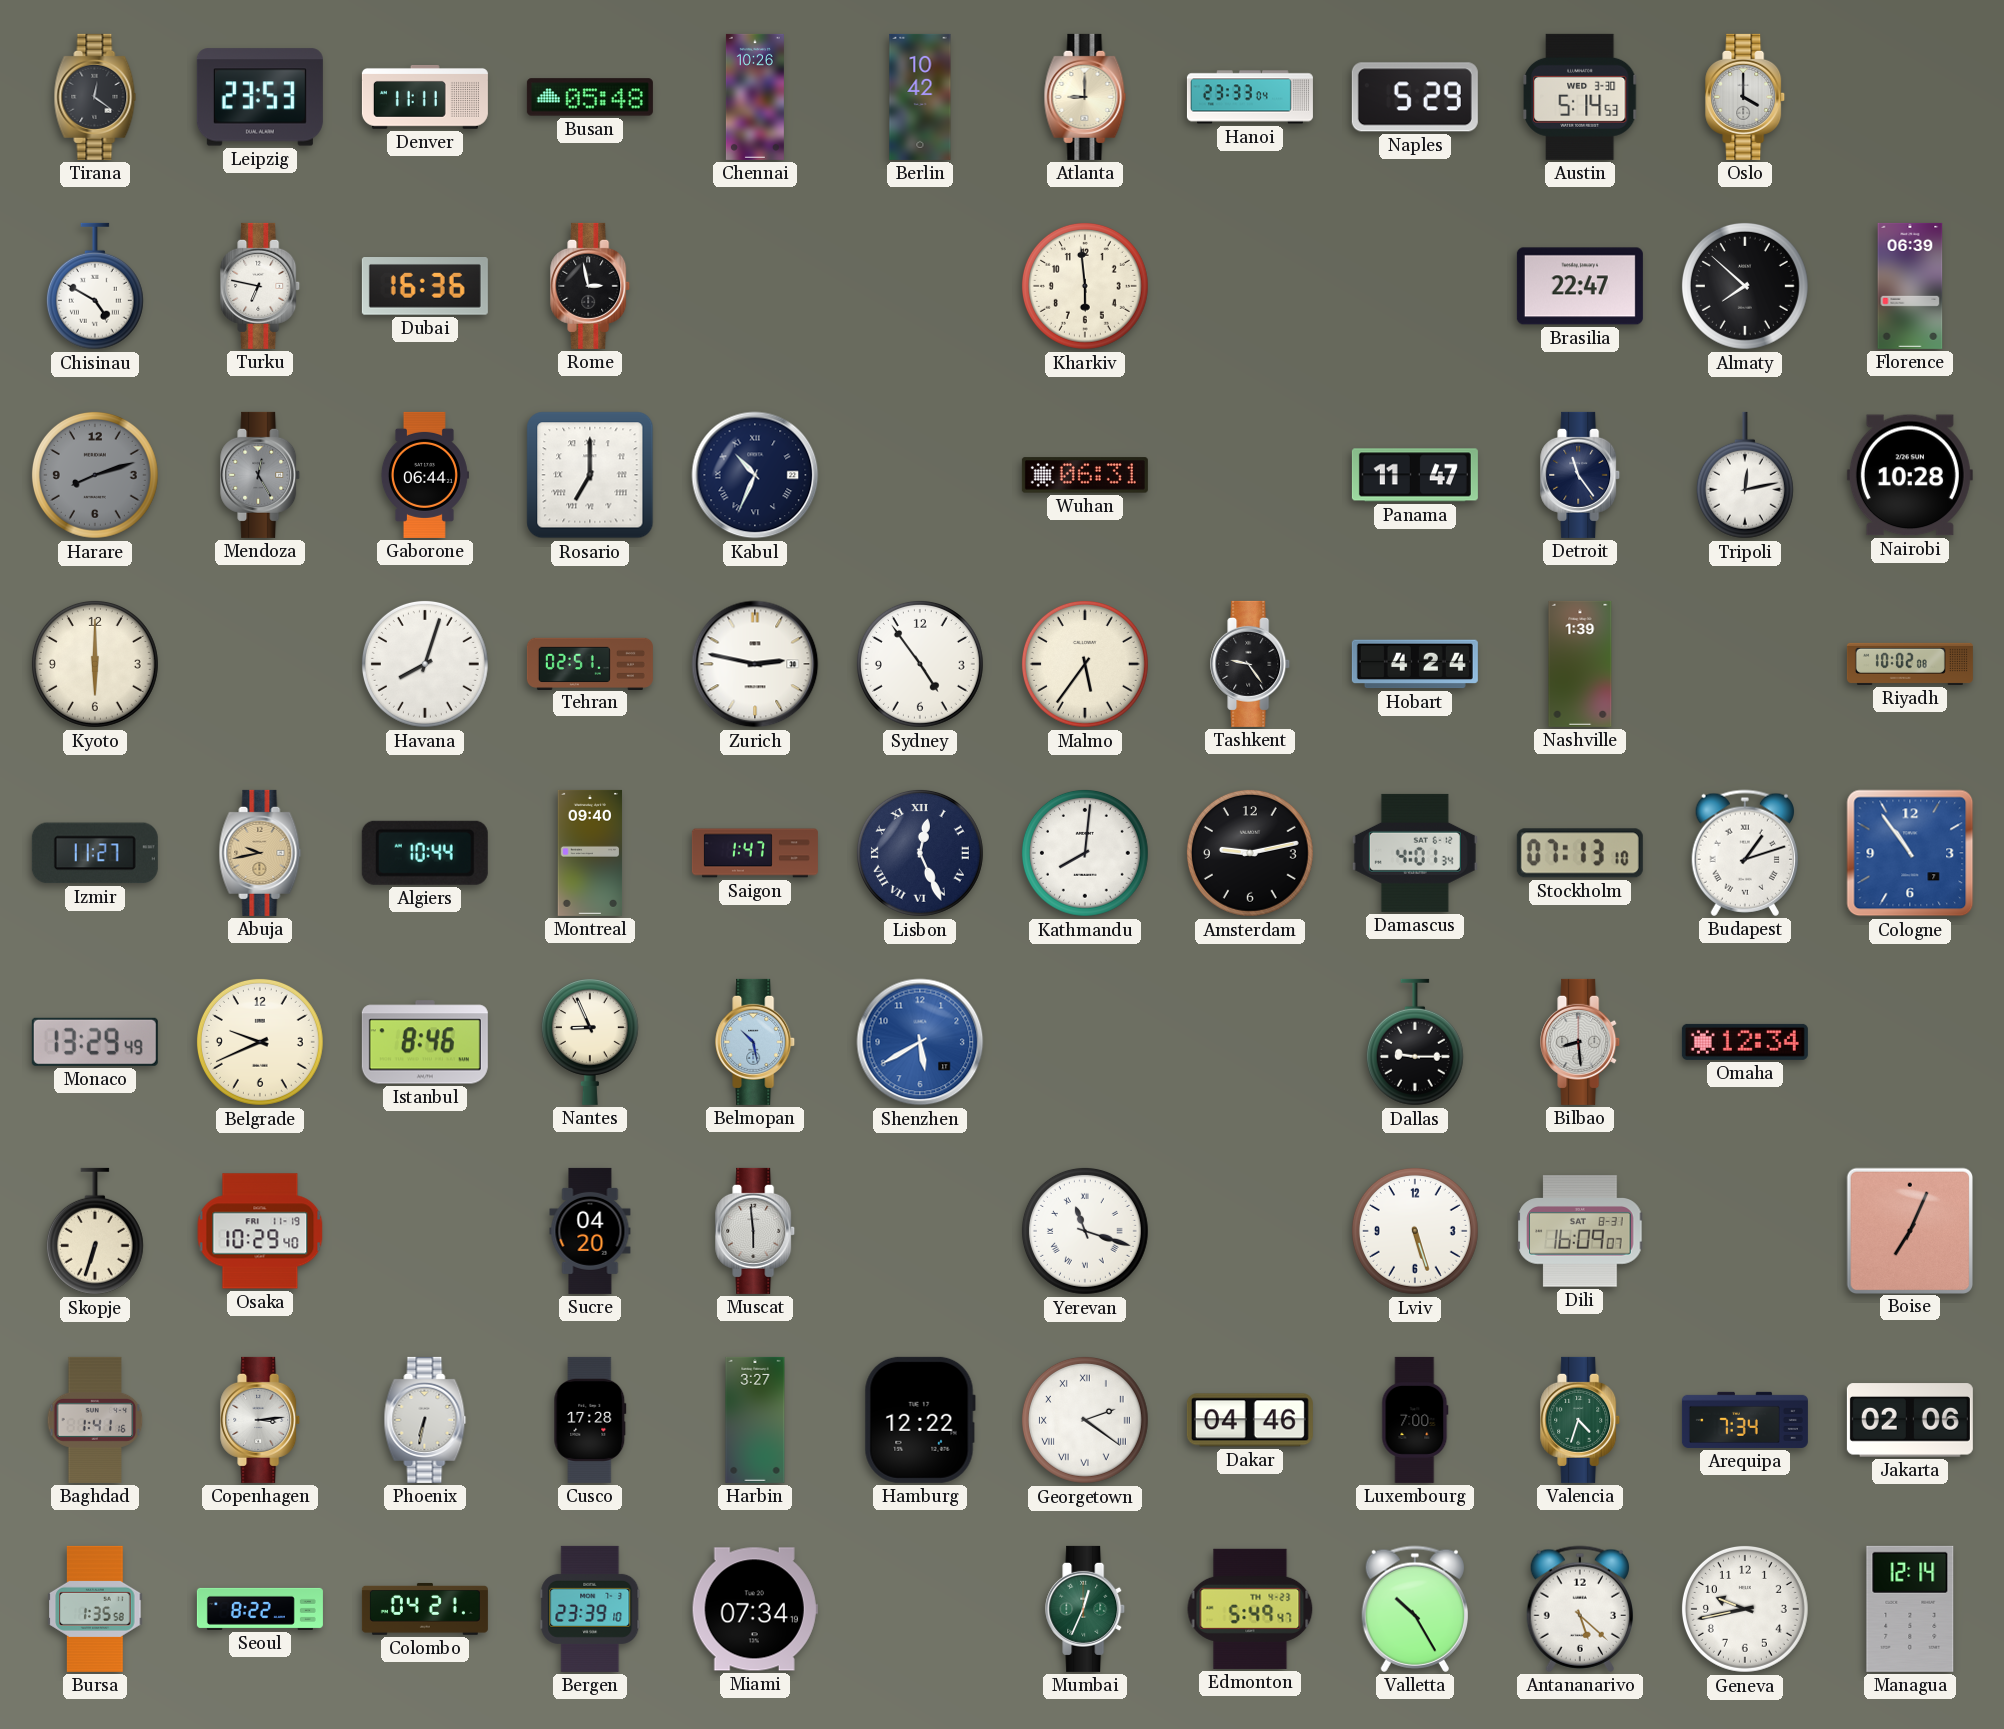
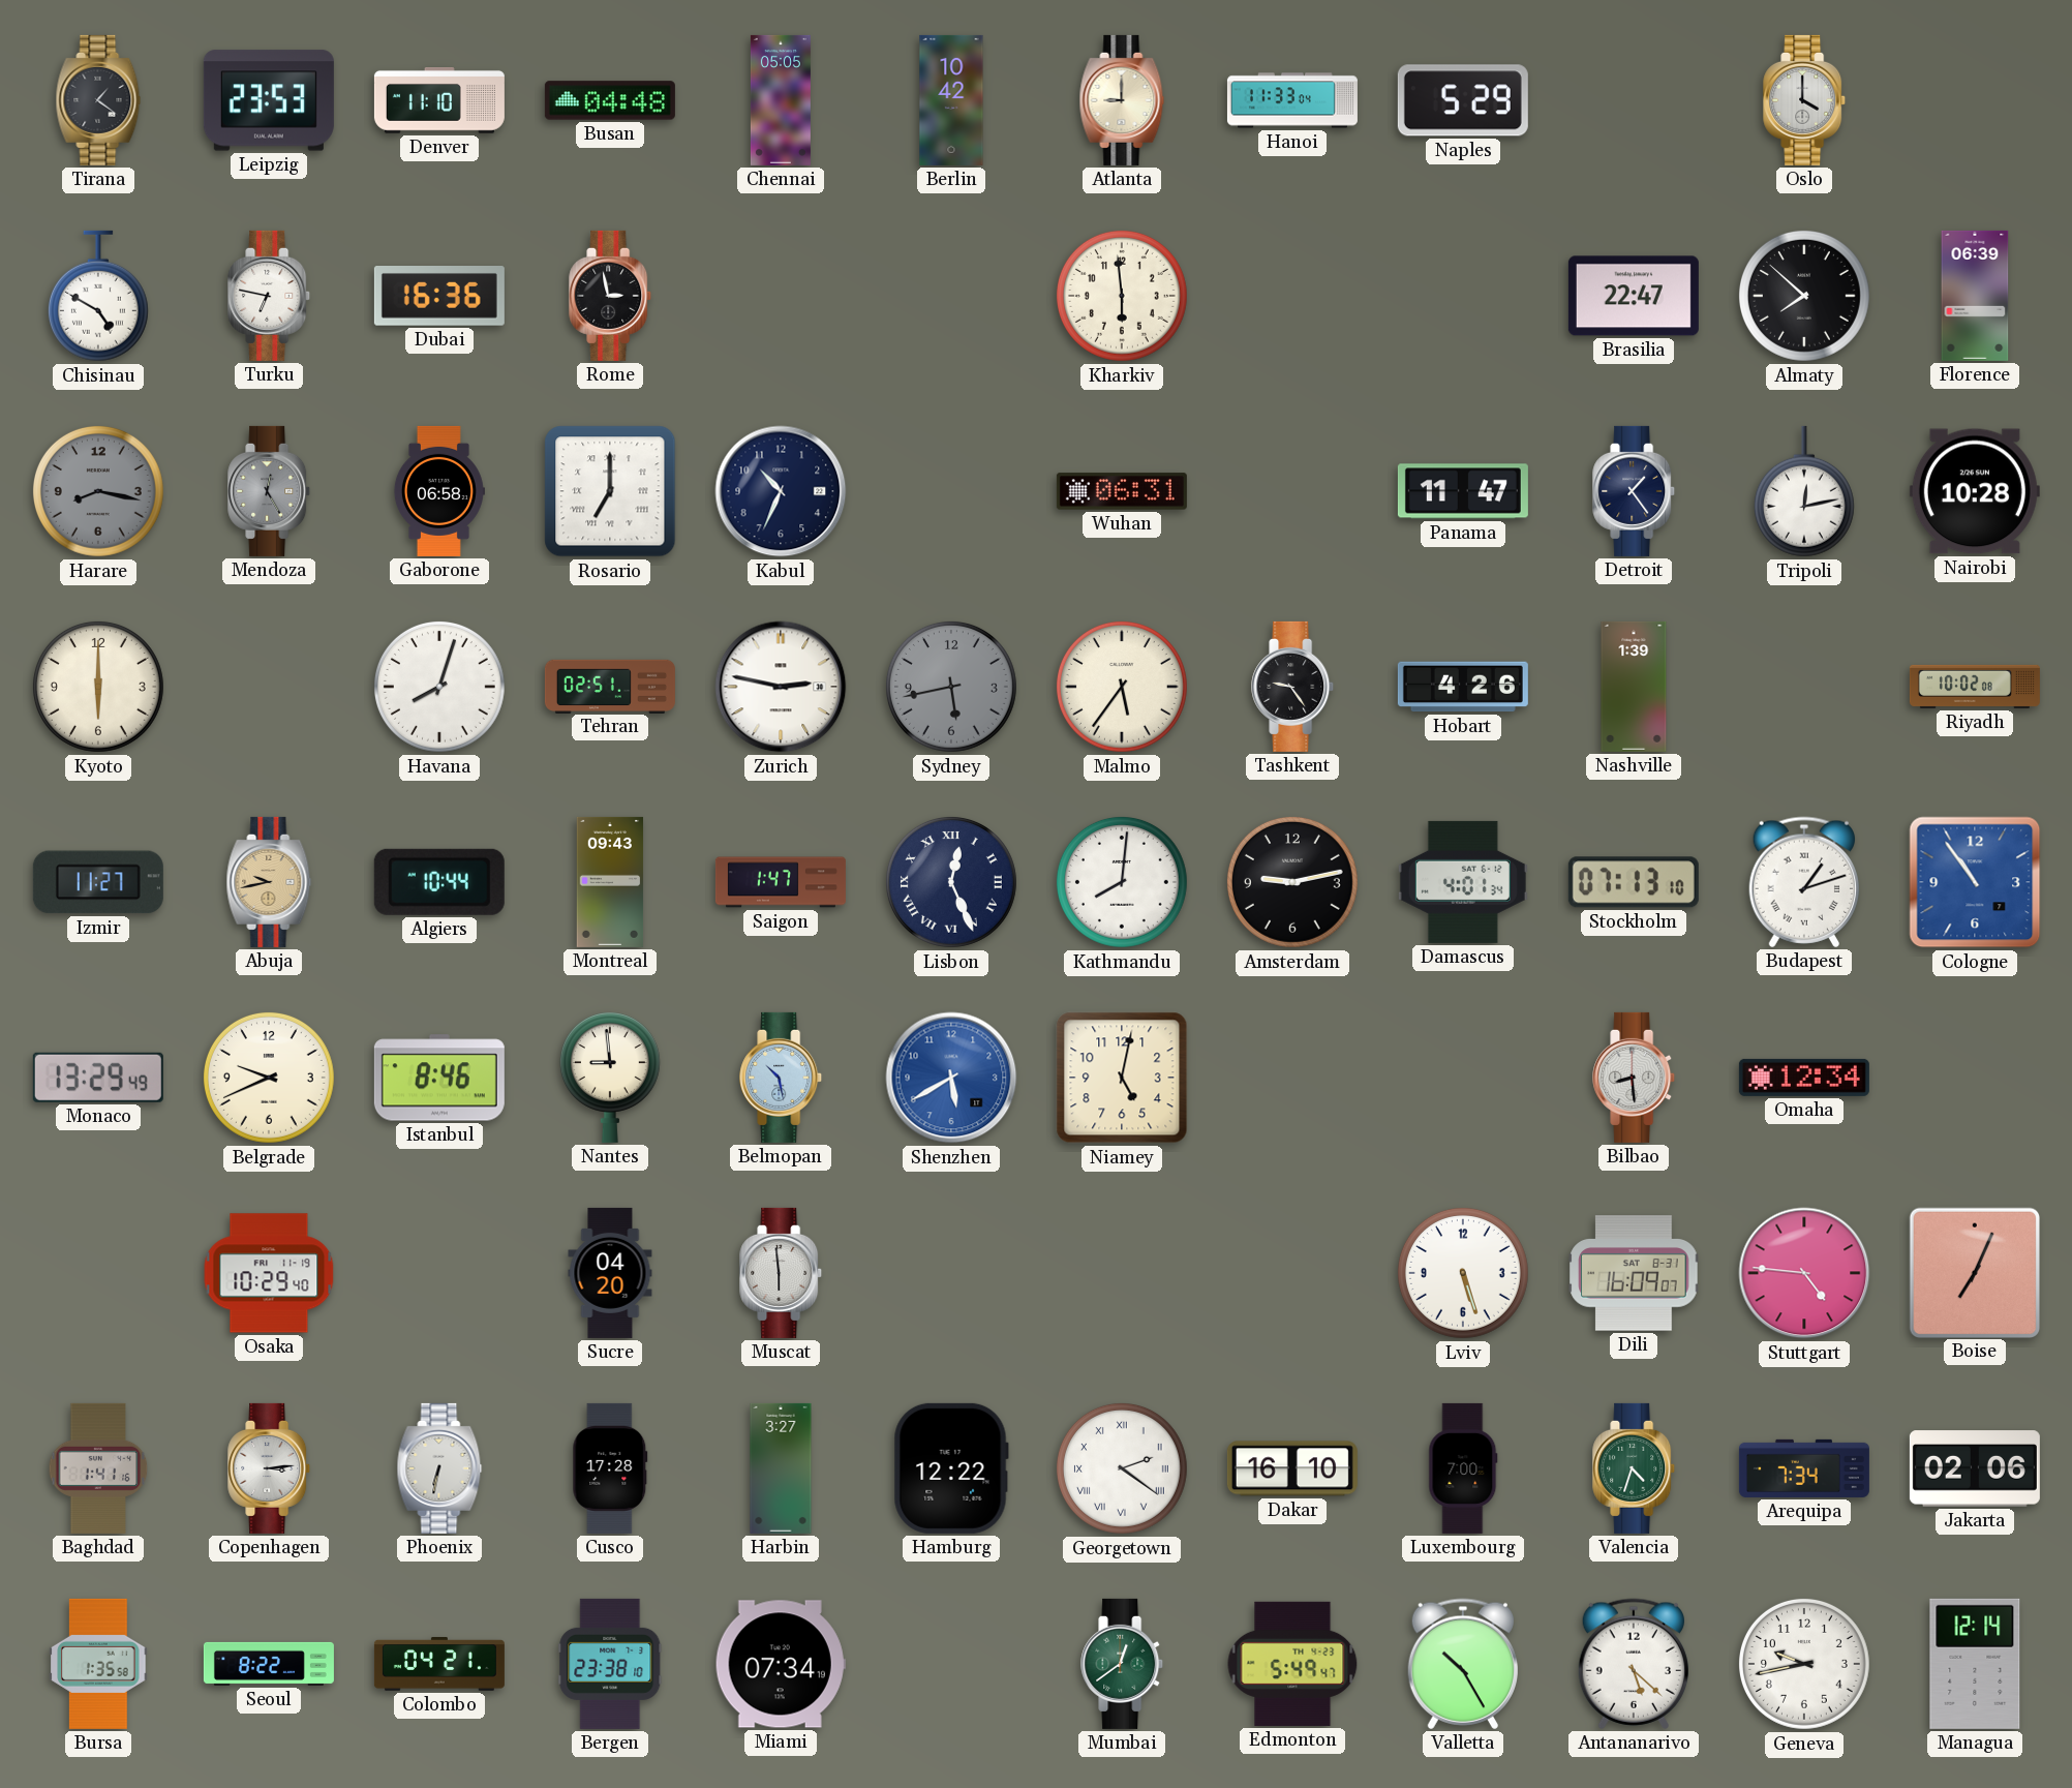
Tirana: 12:21 -> 1:21
Denver: 11:11 -> 11:10
Busan: 05:48 -> 04:48
Chennai: 10:26 -> 05:05
Hanoi: 23:33 -> 11:33
Austin: 5:14 -> none
Harare: 8:12 -> 8:17
Gaborone: 06:44 -> 06:58
Kabul numerals: Roman -> Arabic
Detroit: 11:24 -> 1:24
Sydney: 4:54 -> 5:43
Sydney dial: white -> grey
Hobart: 4:24 -> 4:26
Montreal: 09:40 -> 09:43
Nantes: 8:56 -> 8:59
Niamey: none -> 5:02
Dallas: 9:15 -> none
Skopje: 6:33 -> none
Yerevan: 11:18 -> none
Stuttgart: none -> 4:46
Dakar: 04:46 -> 16:10
Bergen: 23:39 -> 23:38
Mumbai: 12:34 -> 12:39
